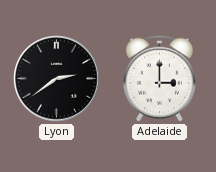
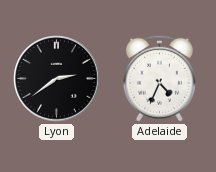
Adelaide: 3:00 -> 4:34
